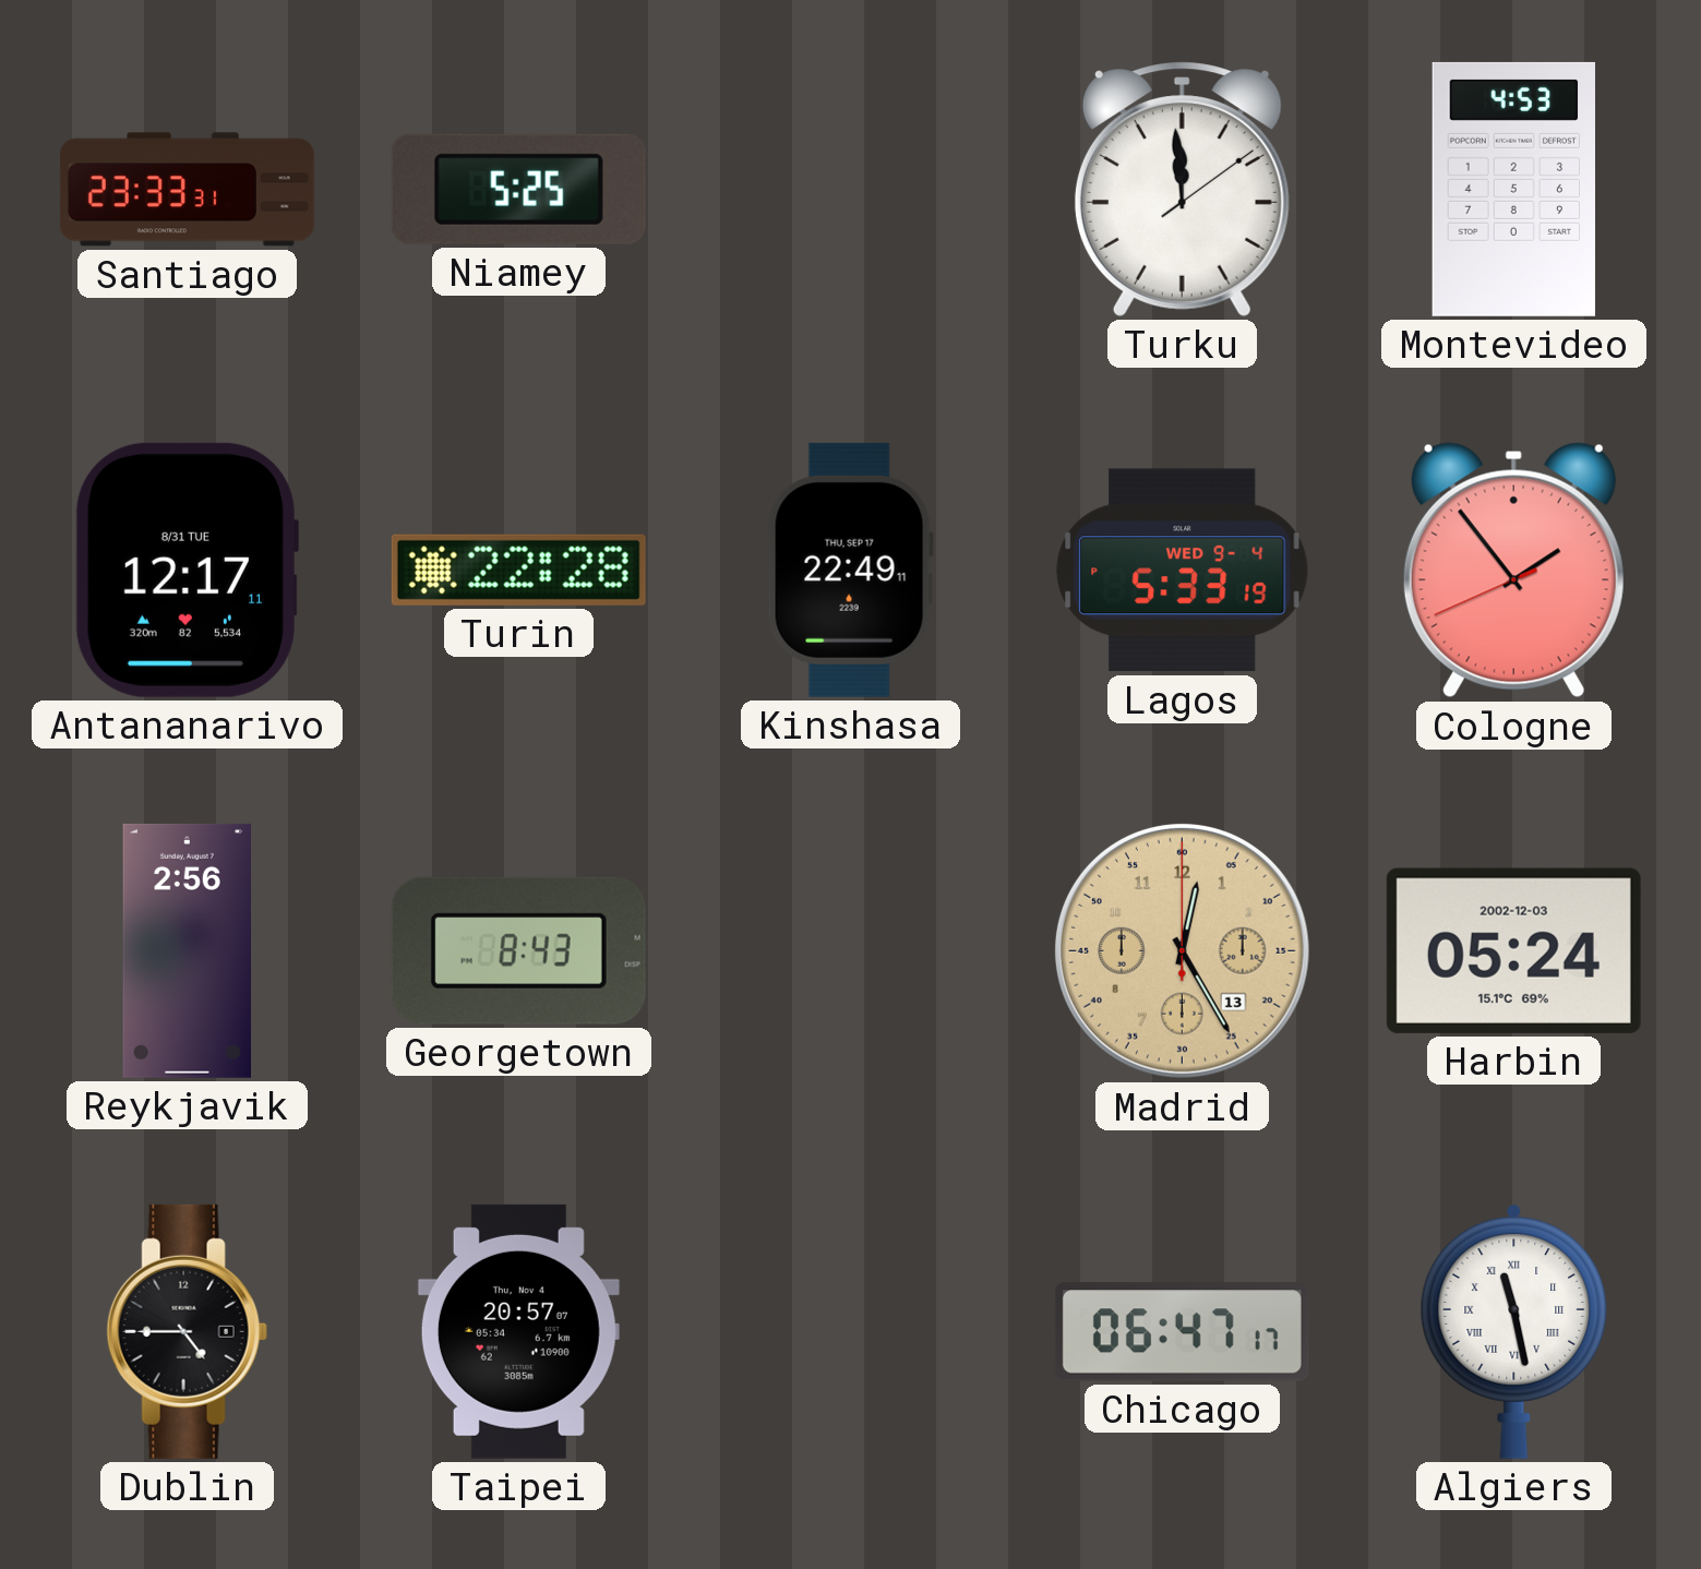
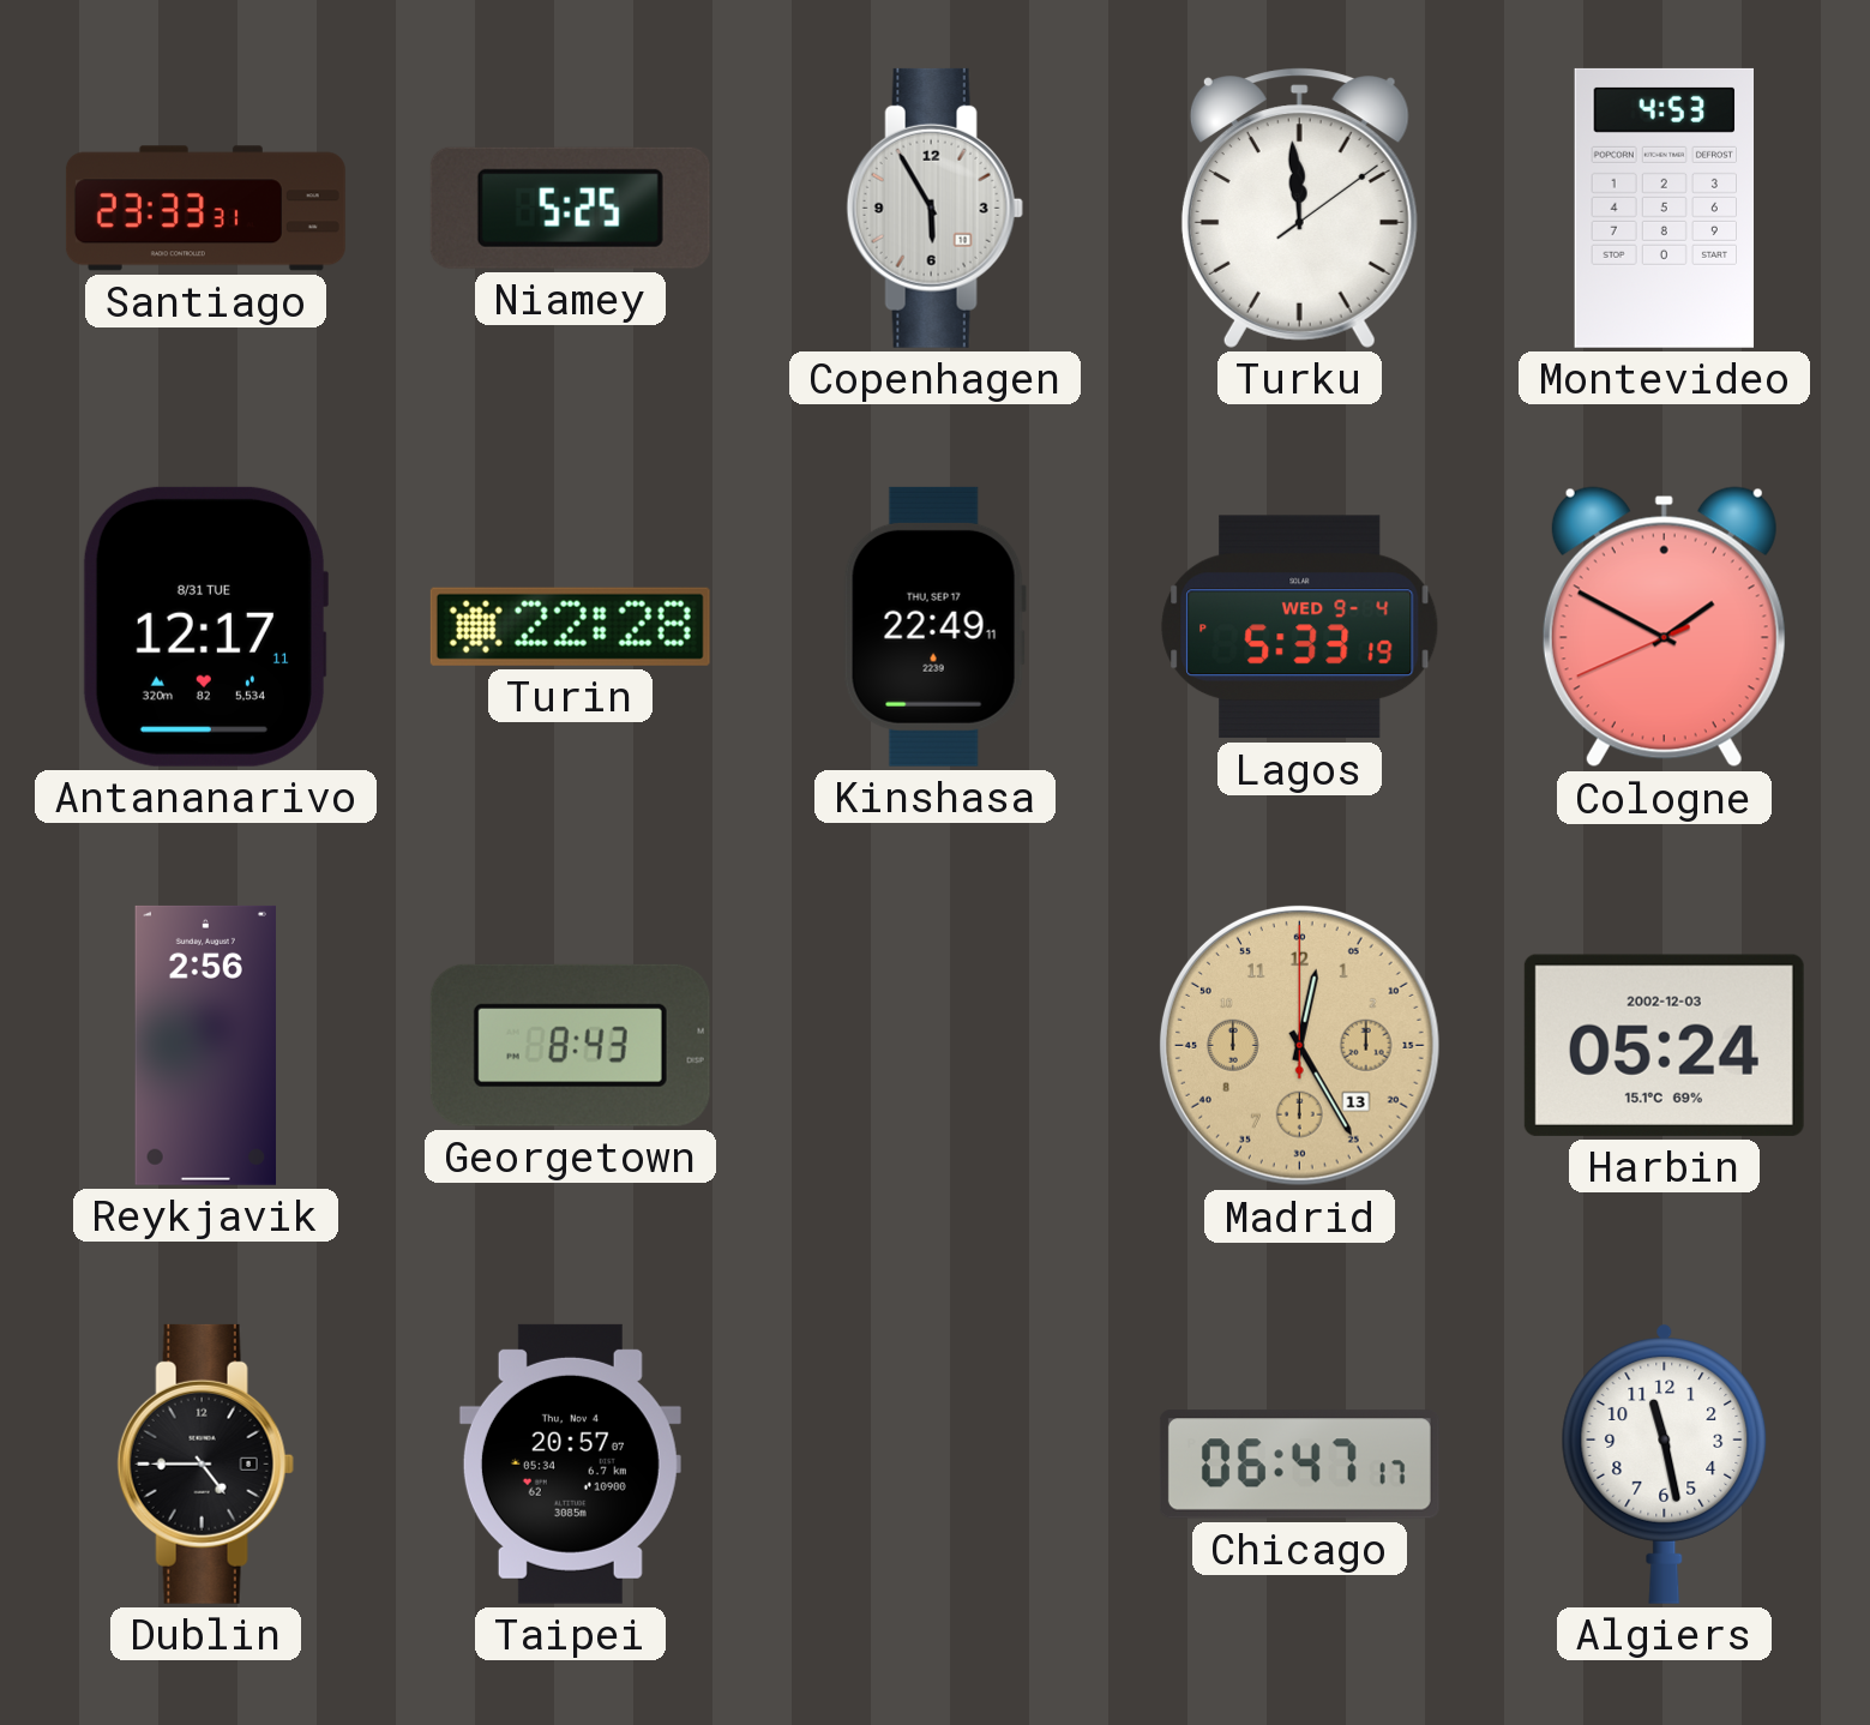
Copenhagen: none -> 5:55
Cologne: 1:53 -> 1:49
Algiers numerals: Roman -> Arabic
